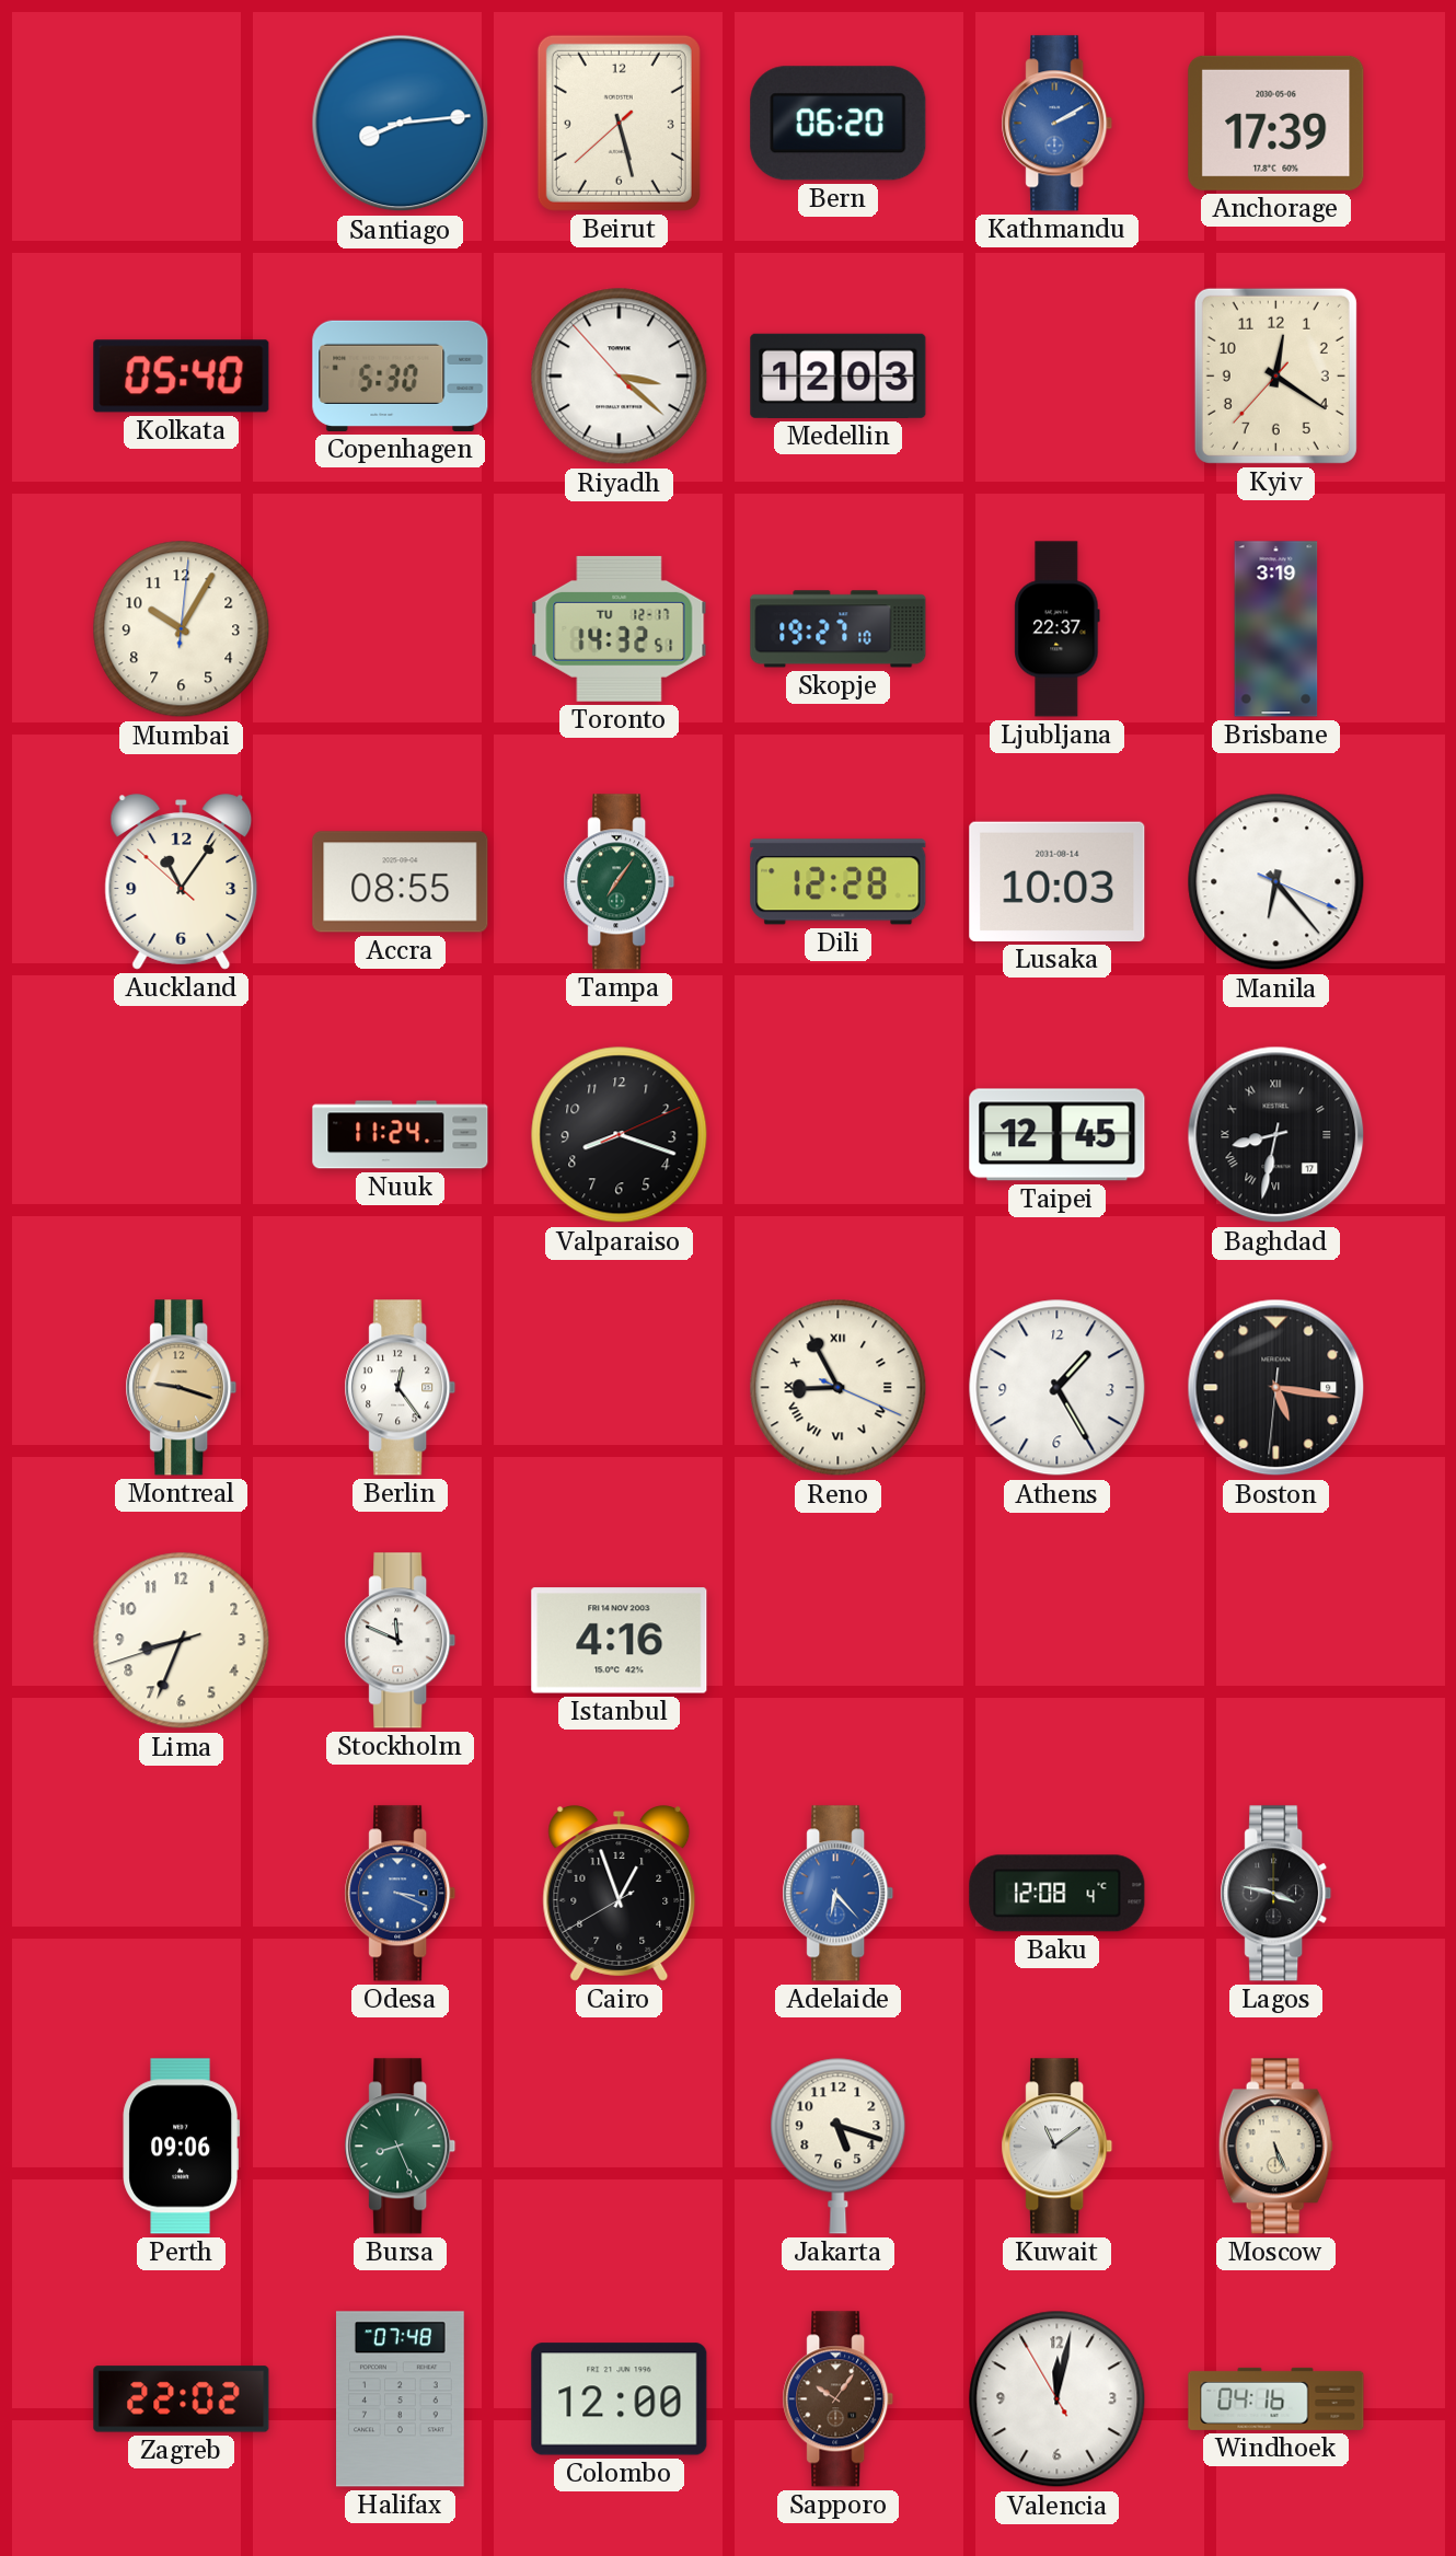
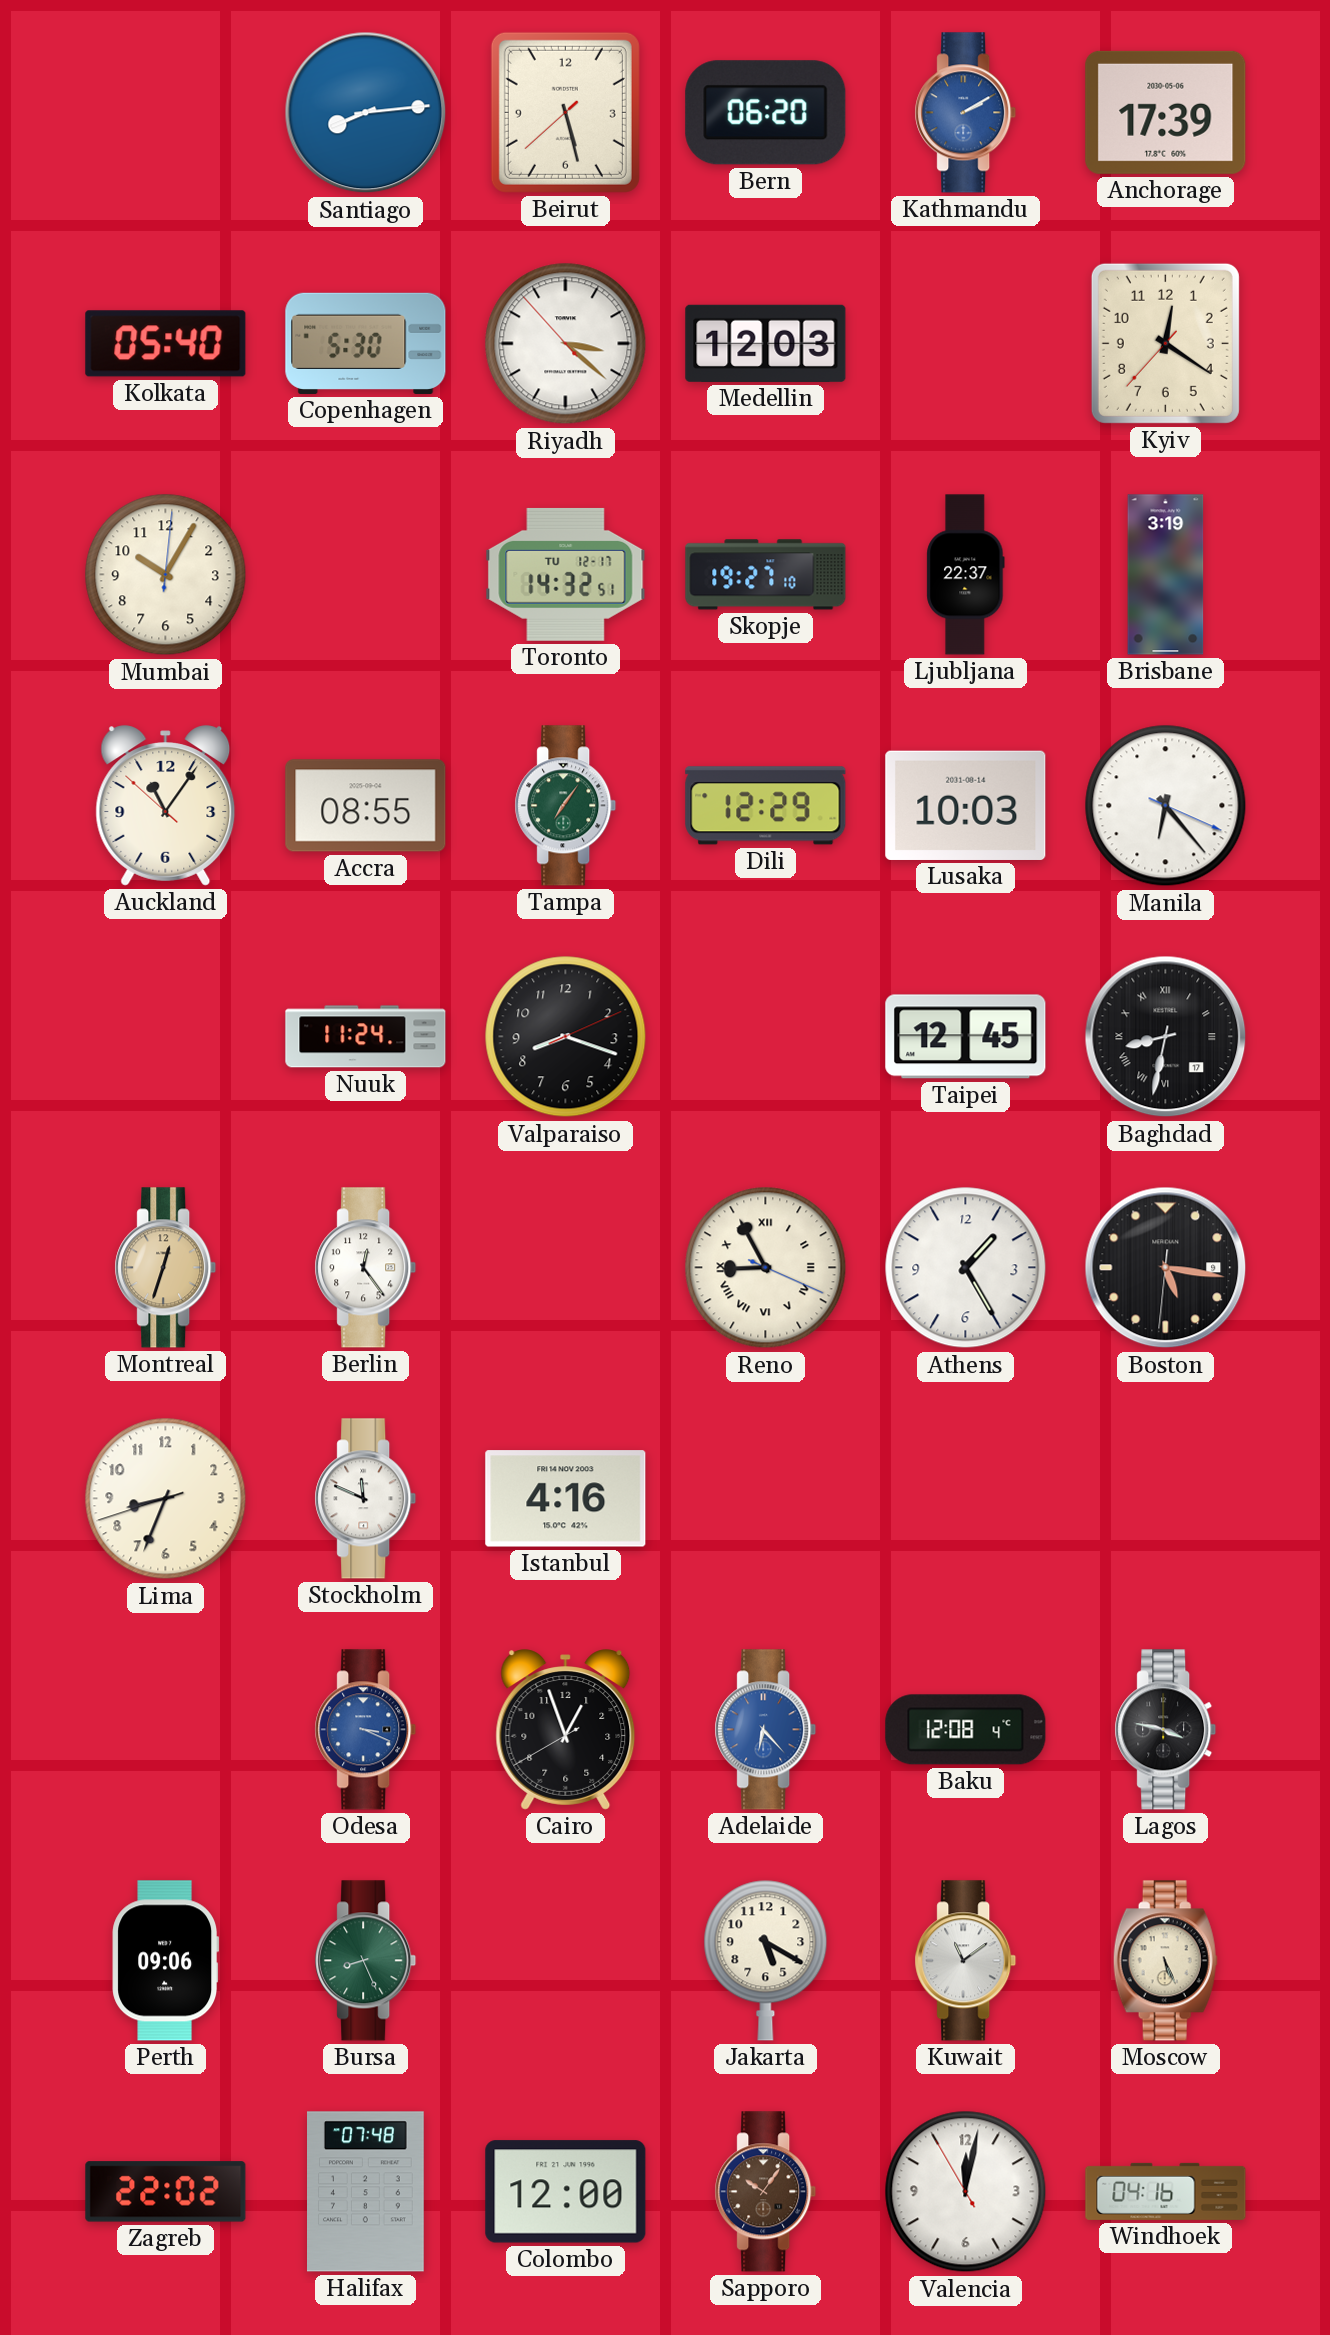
Dili: 12:28 -> 12:29
Montreal: 9:18 -> 12:33
Jakarta: 5:18 -> 5:20
